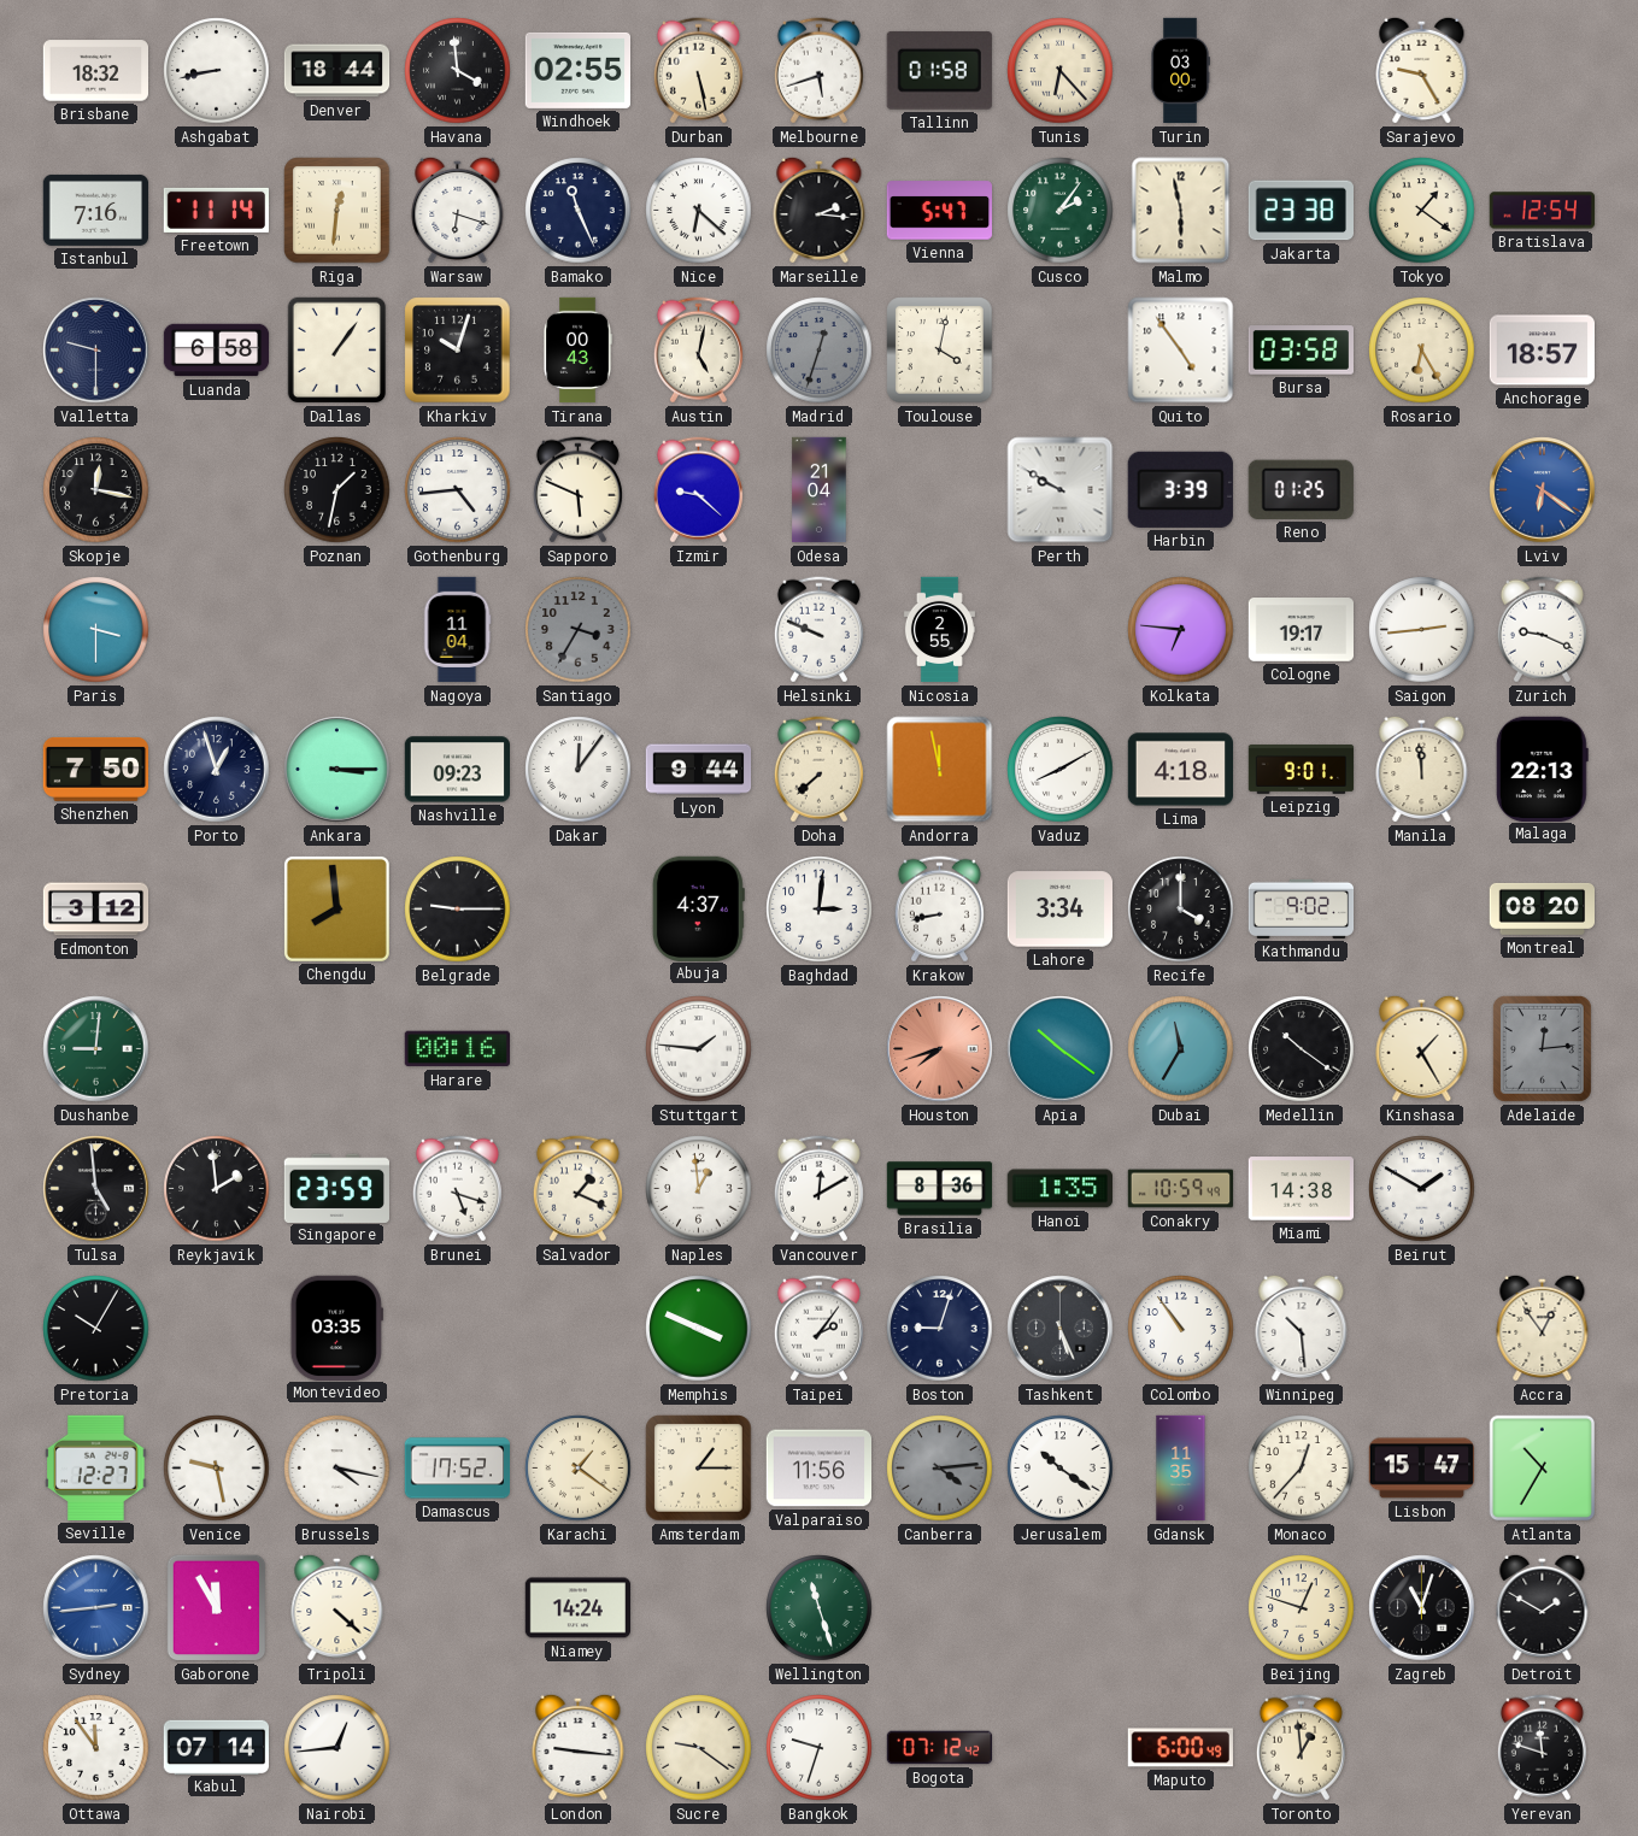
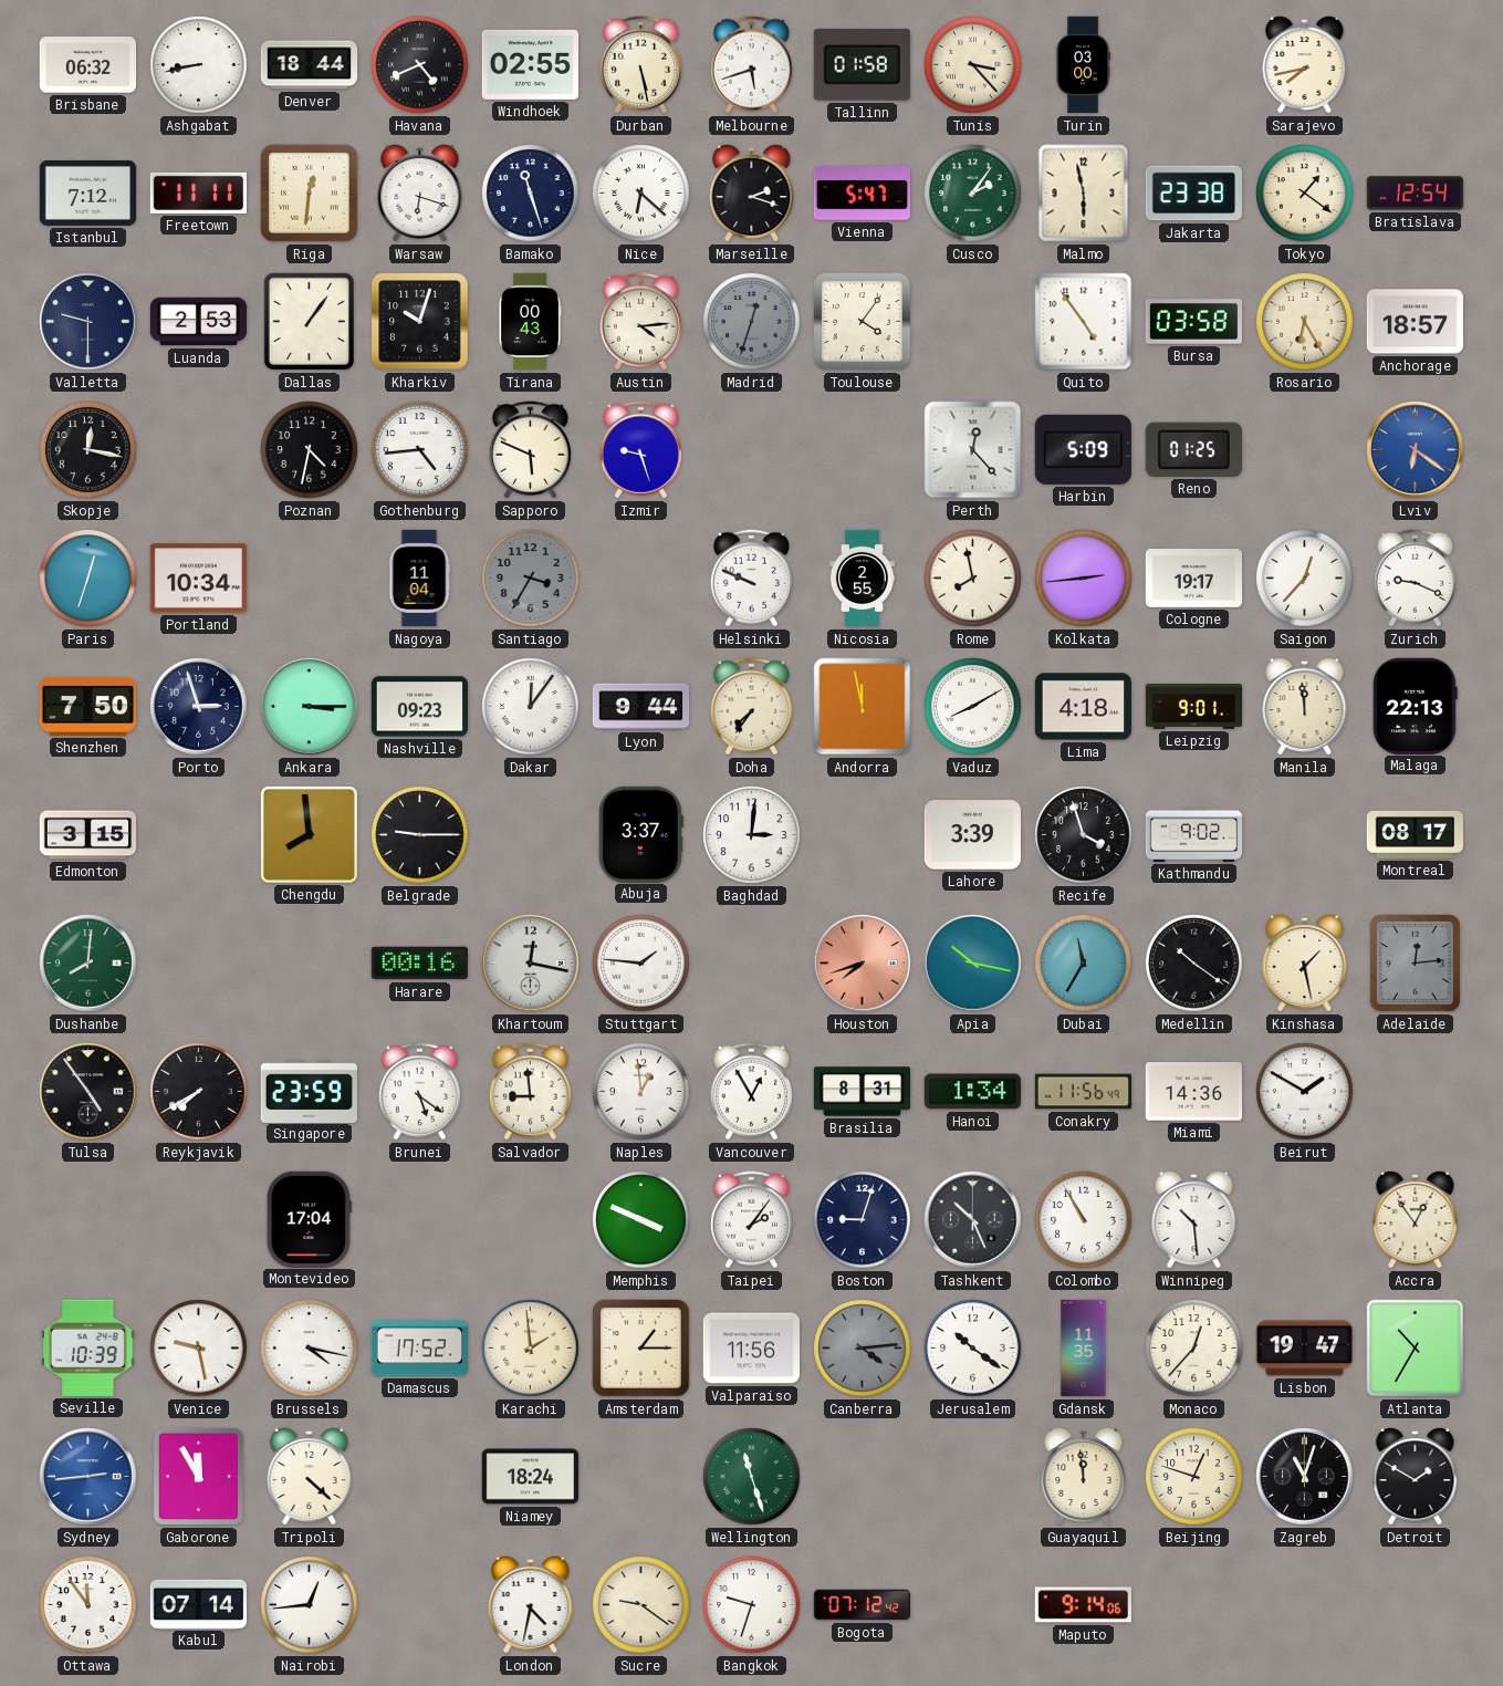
Brisbane: 18:32 -> 06:32
Havana: 3:59 -> 4:41
Tunis: 6:23 -> 3:23
Sarajevo: 9:25 -> 7:43
Istanbul: 7:16 -> 7:12
Freetown: 11:14 -> 11:11
Bamako: 11:26 -> 11:27
Marseille: 2:16 -> 2:18
Luanda: 6:58 -> 2:53
Austin: 5:02 -> 4:14
Toulouse: 4:02 -> 4:06
Poznan: 1:32 -> 4:32
Izmir: 9:22 -> 9:27
Odesa: 21:04 -> none
Perth: 9:50 -> 12:23
Harbin: 3:39 -> 5:09
Paris: 3:30 -> 12:33
Portland: none -> 10:34
Rome: none -> 7:58
Kolkata: 6:46 -> 2:44
Saigon: 2:44 -> 12:37
Porto: 12:57 -> 2:57
Doha: 7:38 -> 7:36
Edmonton: 3:12 -> 3:15
Abuja: 4:37 -> 3:37
Krakow: 8:43 -> none
Lahore: 3:34 -> 3:39
Recife: 4:00 -> 3:57
Montreal: 08:20 -> 08:17
Dushanbe: 9:01 -> 8:01
Khartoum: none -> 12:17
Apia: 10:21 -> 10:17
Kinshasa: 1:25 -> 1:28
Tulsa: 4:59 -> 4:54
Reykjavik: 1:59 -> 7:40
Brunei: 5:18 -> 5:21
Salvador: 1:19 -> 8:59
Vancouver: 12:10 -> 12:55
Brasilia: 8:36 -> 8:31
Hanoi: 1:35 -> 1:34
Conakry: 10:59 -> 11:56
Miami: 14:38 -> 14:36
Pretoria: 10:05 -> none
Montevideo: 03:35 -> 17:04
Tashkent: 5:26 -> 10:26
Colombo: 10:54 -> 10:55
Seville: 12:27 -> 10:39
Karachi: 1:21 -> 1:59
Lisbon: 15:47 -> 19:47
Niamey: 14:24 -> 18:24
Guayaquil: none -> 11:59
London: 9:16 -> 4:32
Maputo: 6:00 -> 9:14
Toronto: 12:59 -> none
Yerevan: 11:48 -> none
